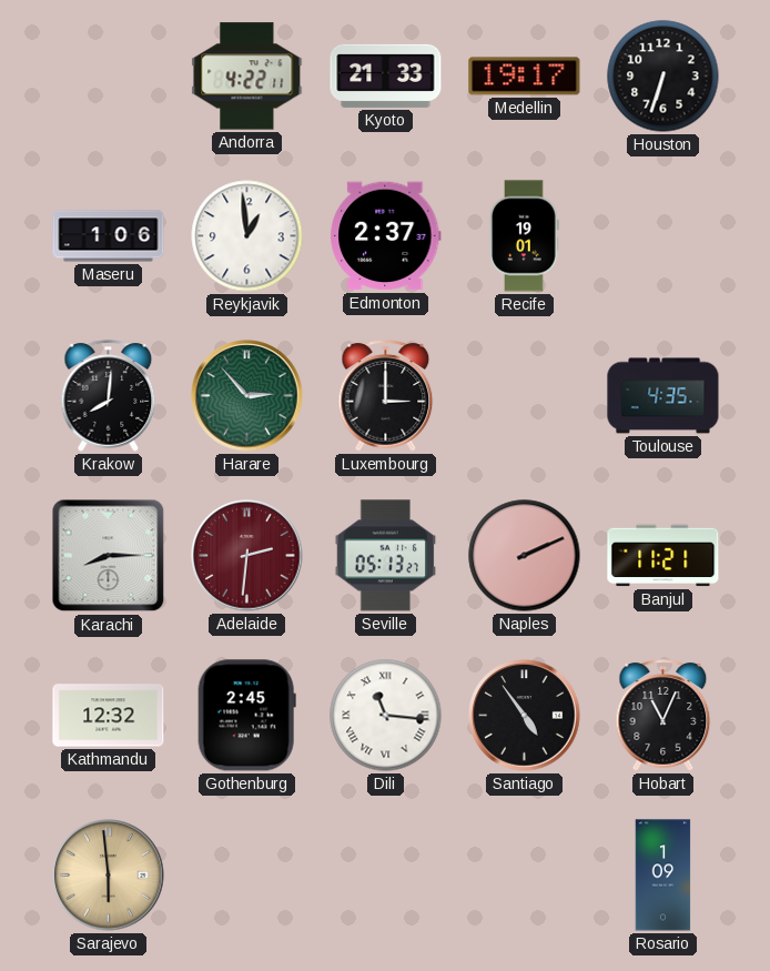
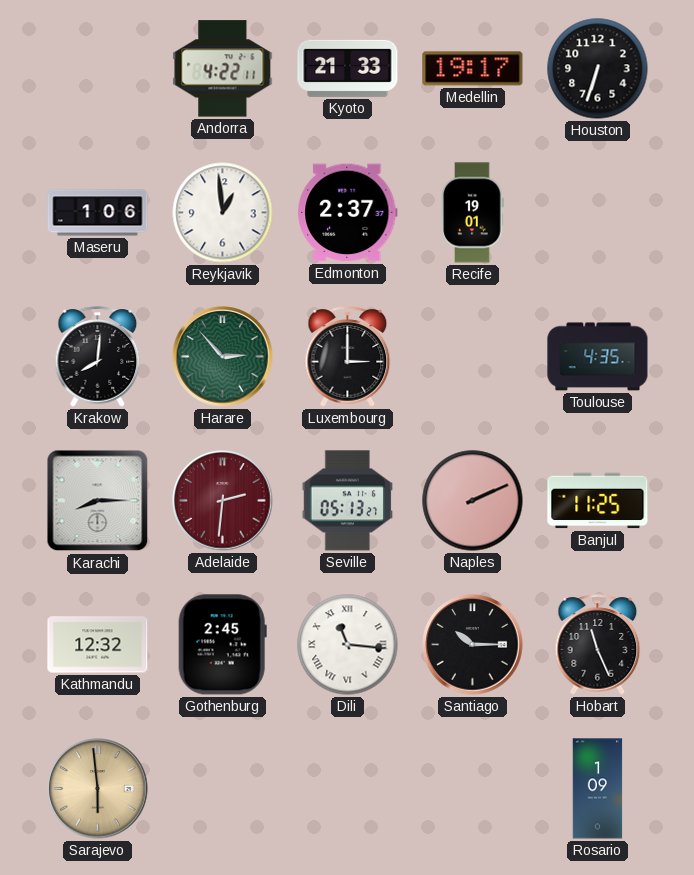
Banjul: 11:21 -> 11:25
Santiago: 4:54 -> 10:15
Hobart: 11:04 -> 11:26
